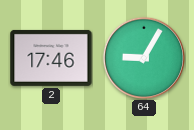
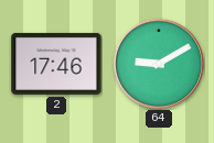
64: 9:05 -> 9:10
